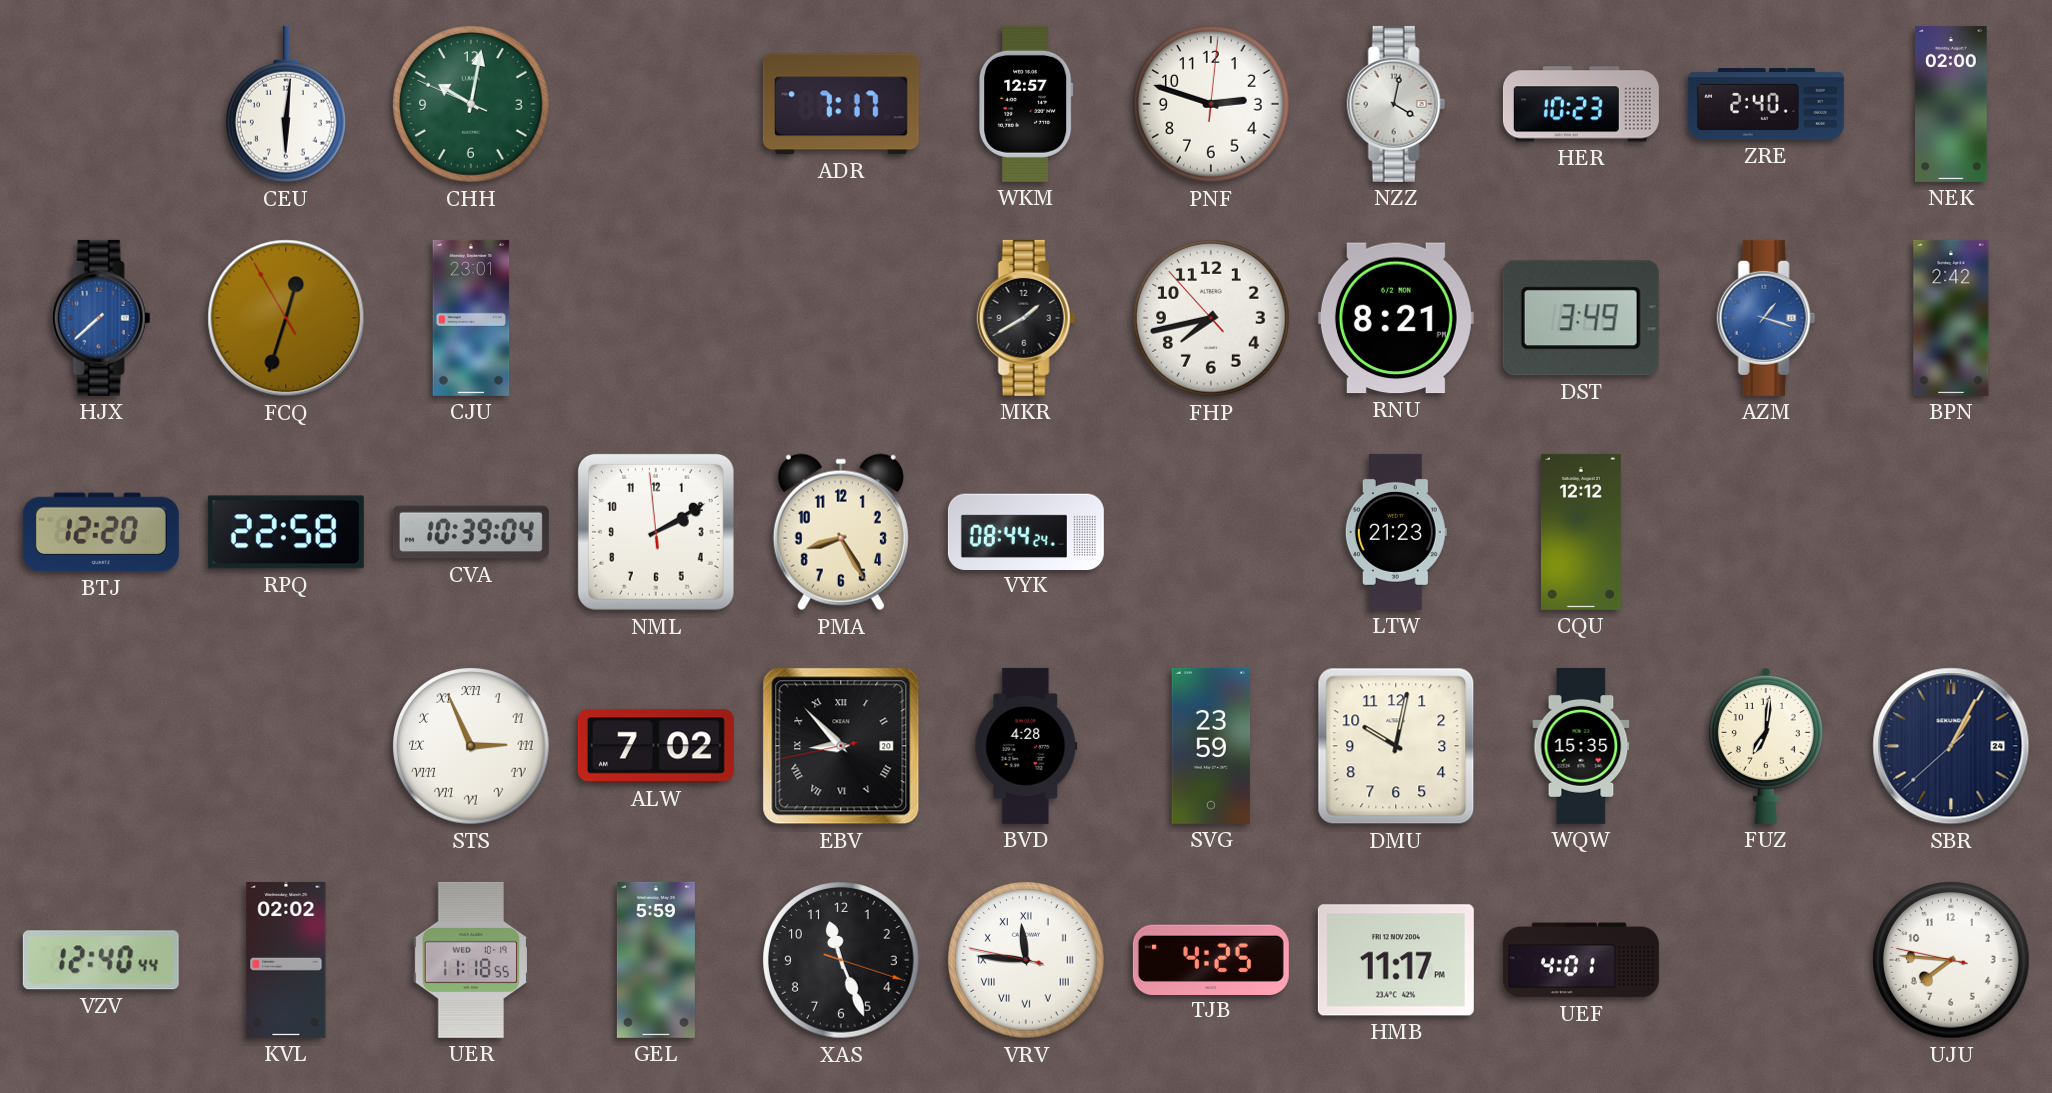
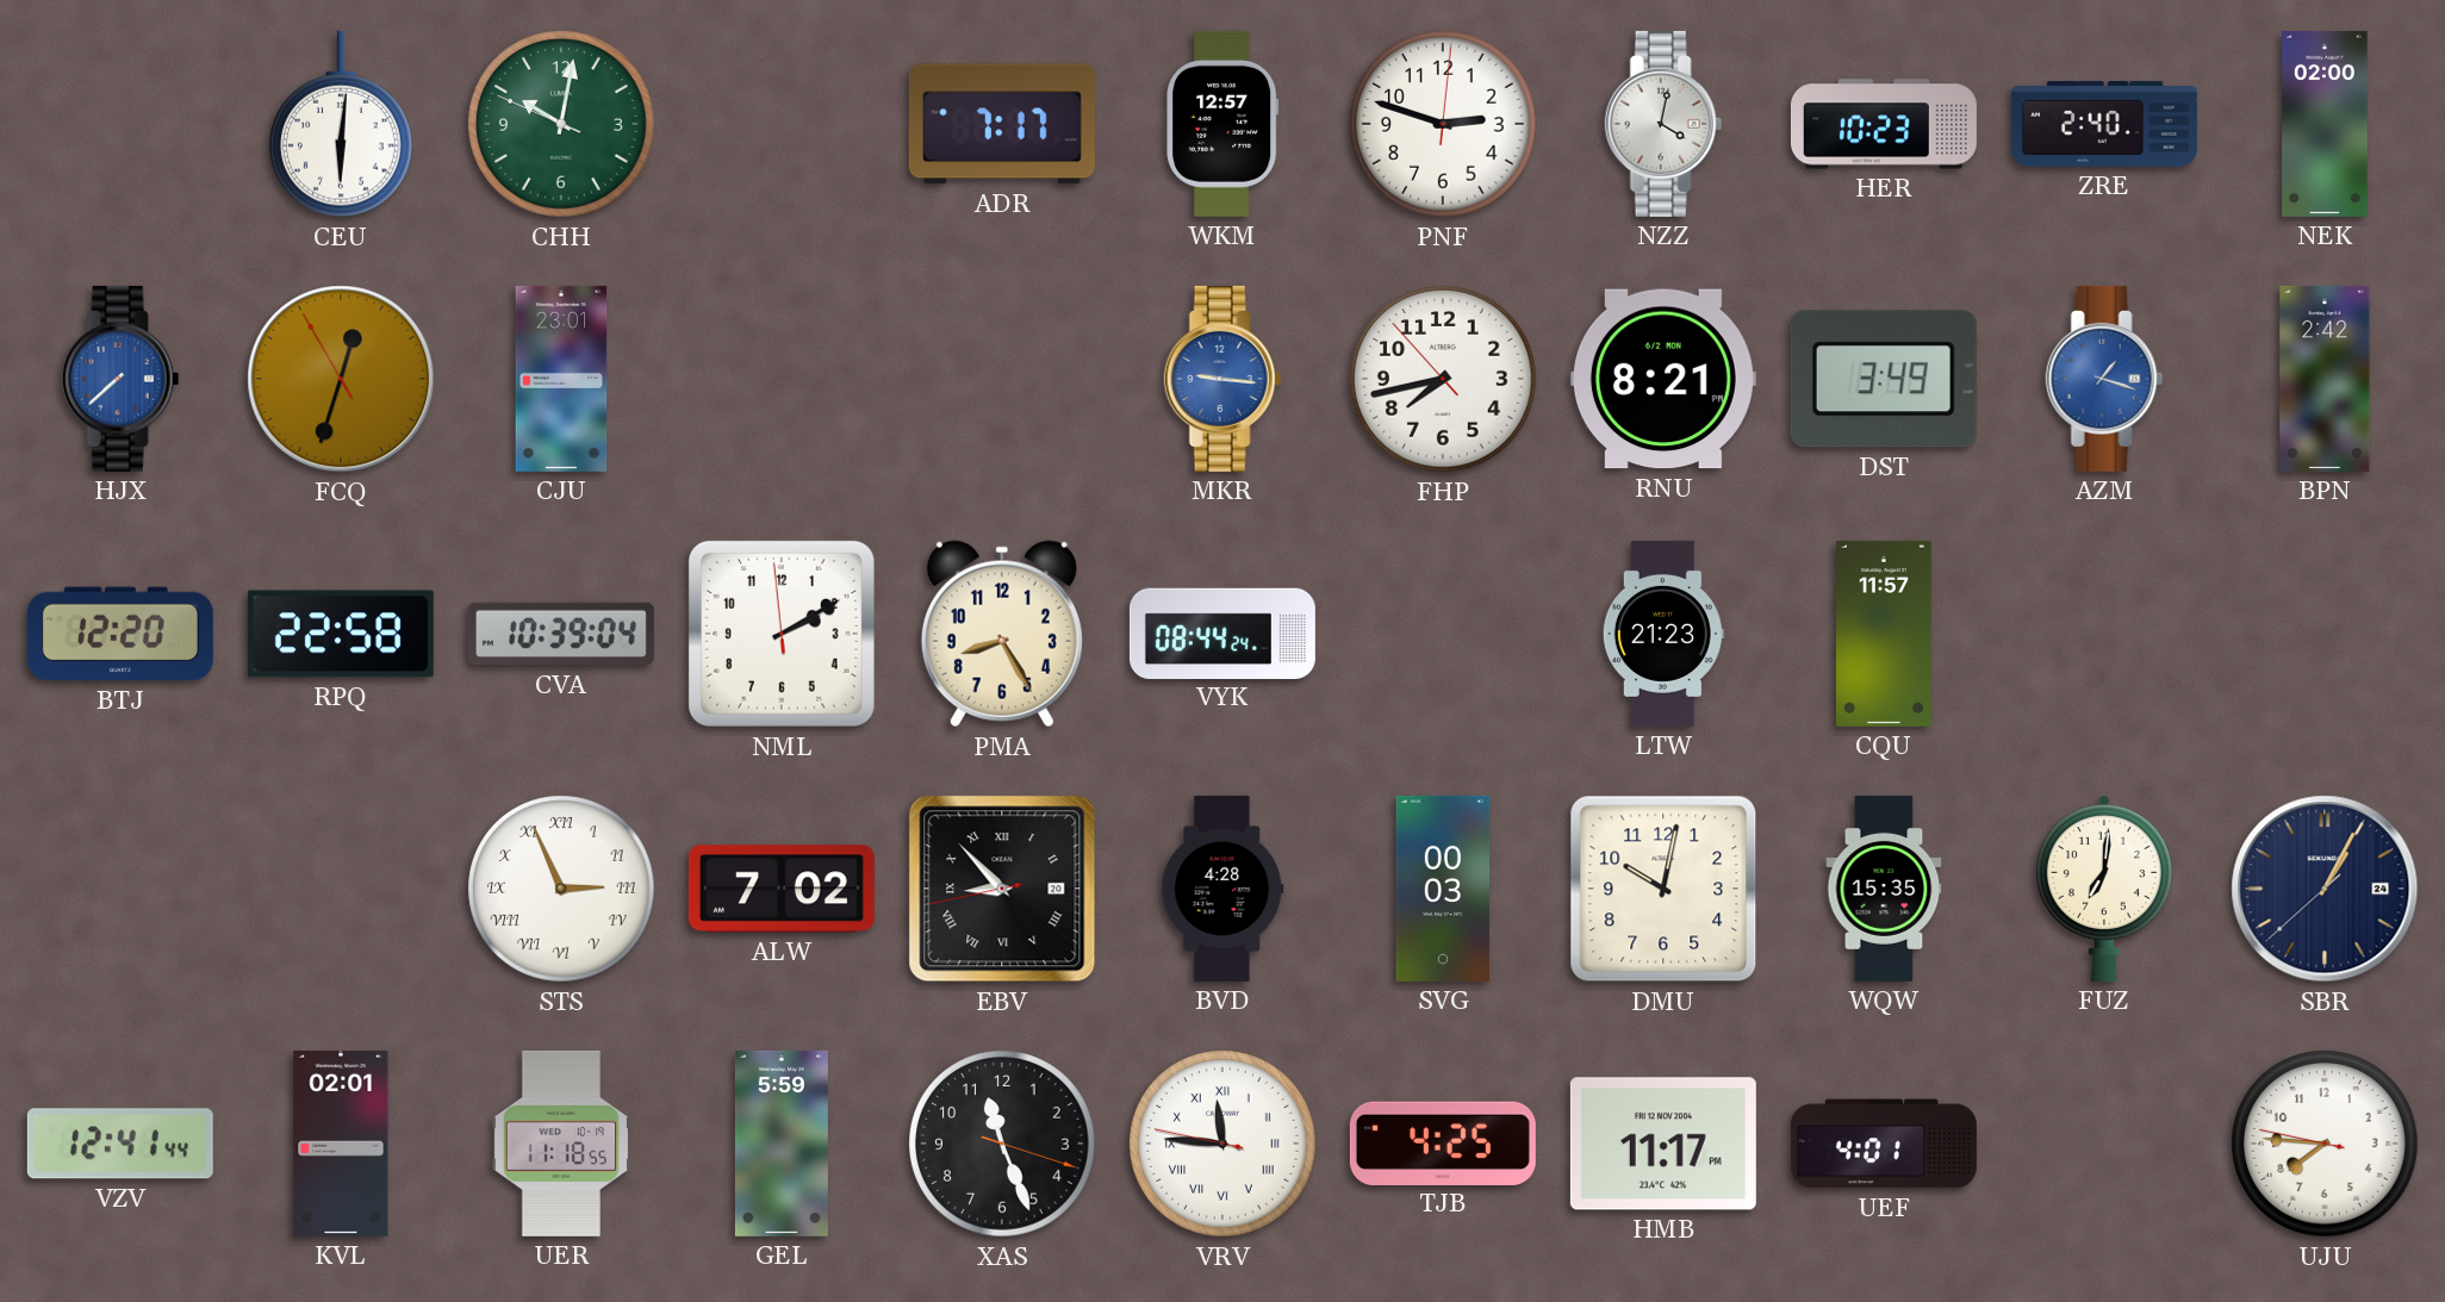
MKR: 1:40 -> 9:16
MKR dial: black -> blue
CQU: 12:12 -> 11:57
SVG: 23:59 -> 00:03
VZV: 12:40 -> 12:41
KVL: 02:02 -> 02:01
